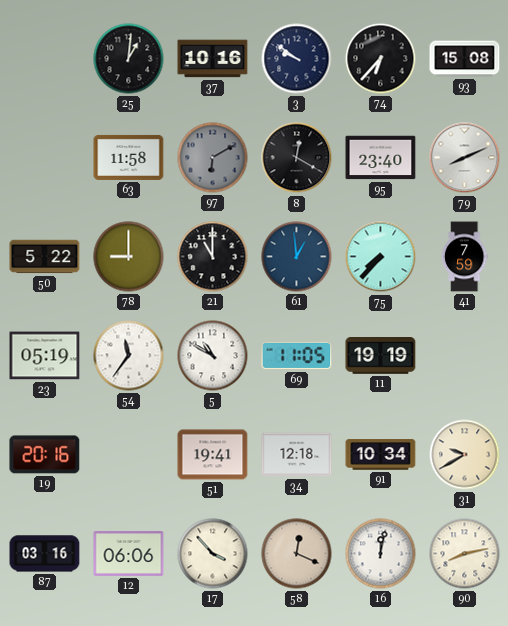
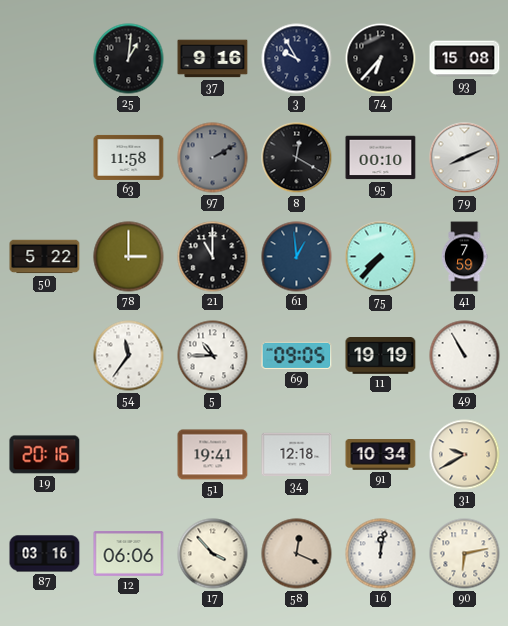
37: 10:16 -> 9:16
3: 9:51 -> 9:55
97: 6:10 -> 2:10
95: 23:40 -> 00:10
78: 9:00 -> 3:00
23: 05:19 -> none
5: 10:50 -> 10:45
69: 11:05 -> 09:05
49: none -> 10:55
90: 8:13 -> 6:13
